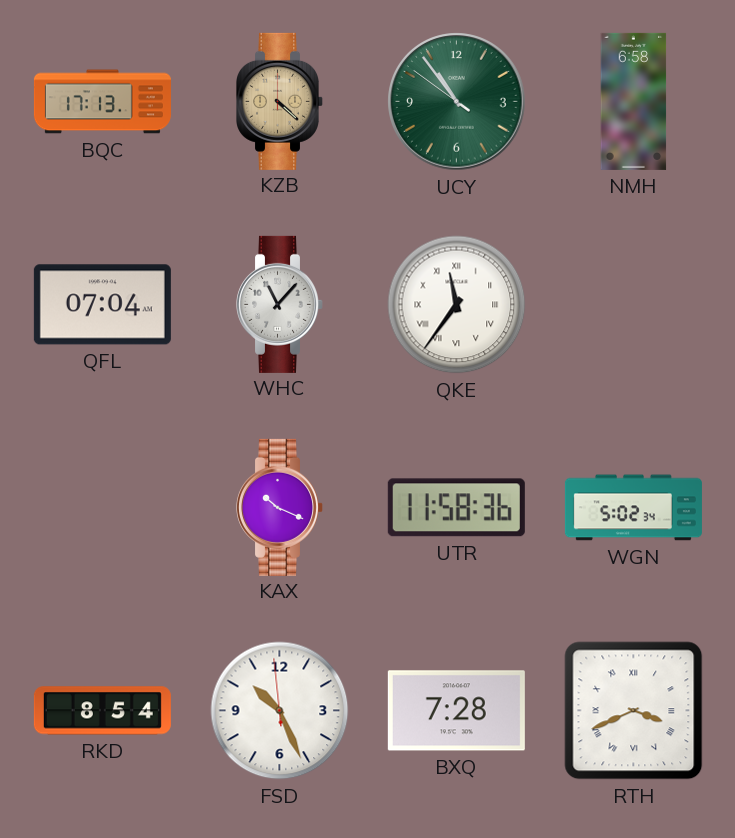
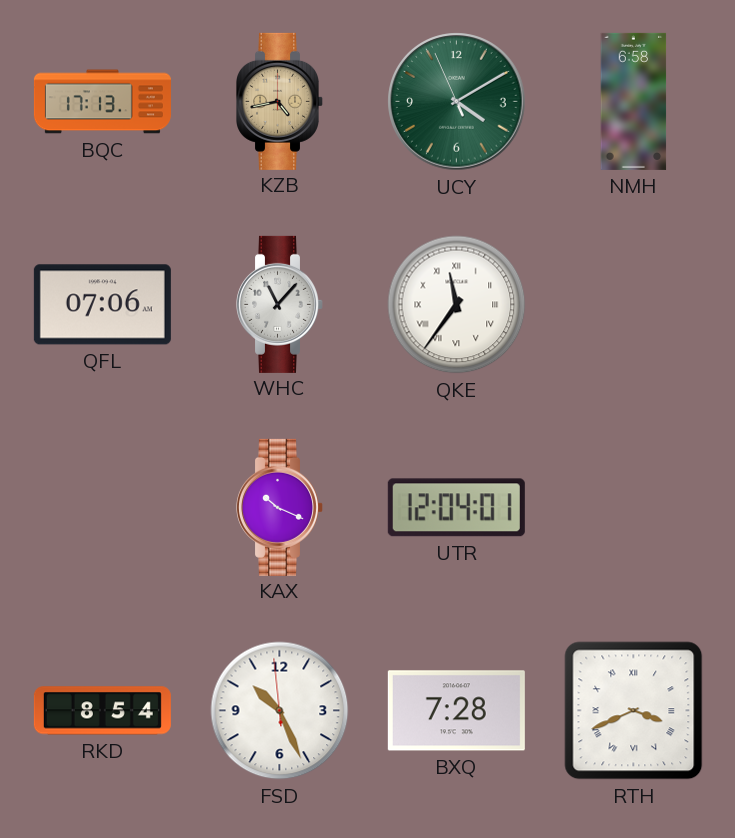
KZB: 4:22 -> 4:43
UCY: 10:53 -> 4:09
QFL: 07:04 -> 07:06
UTR: 11:58 -> 12:04
WGN: 5:02 -> none
